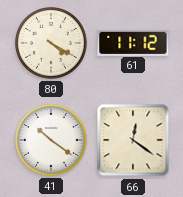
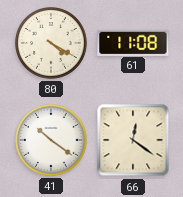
61: 11:12 -> 11:08
